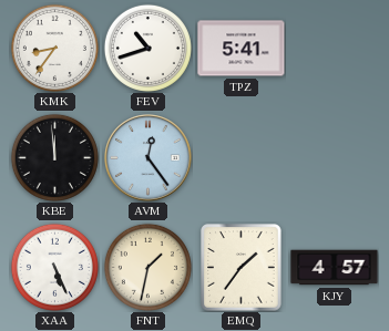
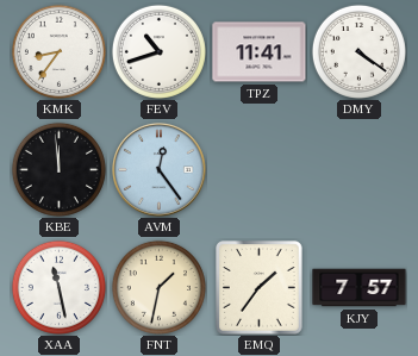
TPZ: 5:41 -> 11:41
DMY: none -> 4:21
XAA: 5:26 -> 11:28
KJY: 4:57 -> 7:57
